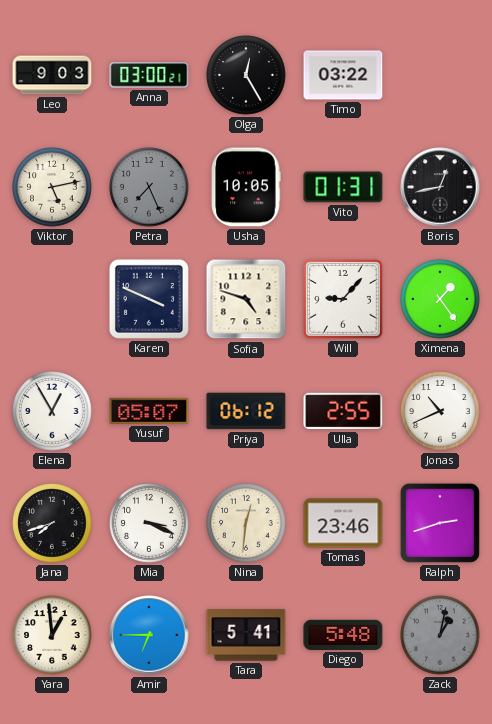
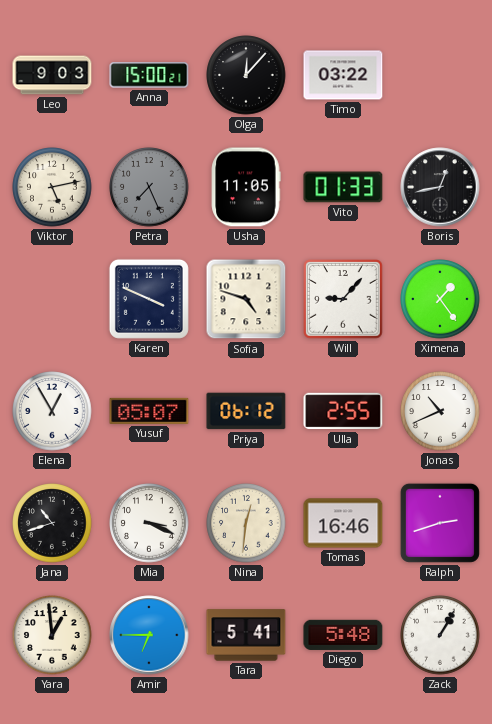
Anna: 03:00 -> 15:00
Olga: 12:25 -> 12:07
Usha: 10:05 -> 11:05
Vito: 01:31 -> 01:33
Jana: 7:42 -> 10:42
Tomas: 23:46 -> 16:46
Zack: 1:02 -> 1:05
Zack dial: grey -> white
